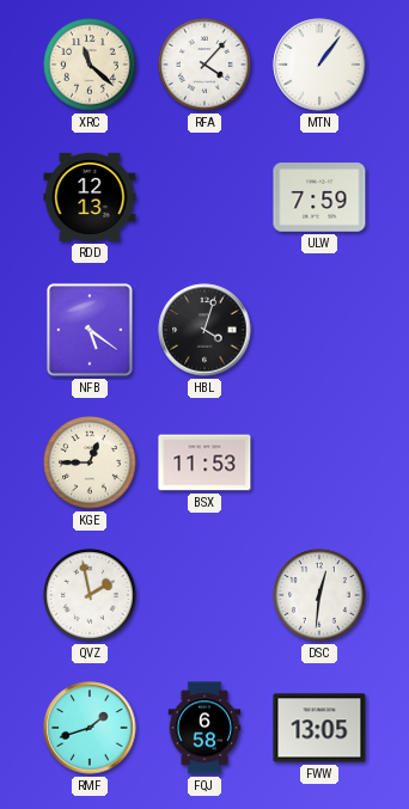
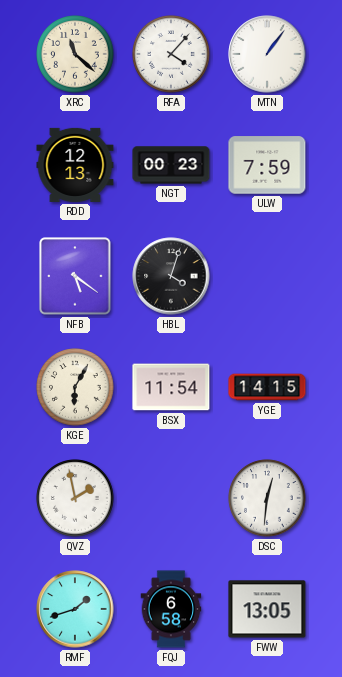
NGT: none -> 00:23
KGE: 12:45 -> 6:05
BSX: 11:53 -> 11:54
YGE: none -> 14:15
